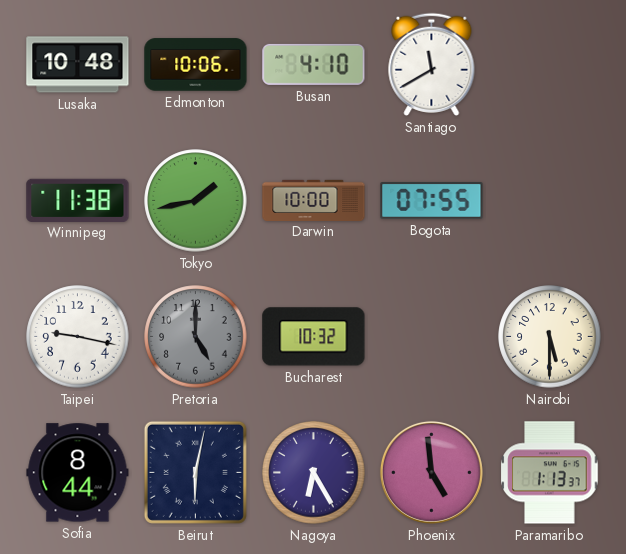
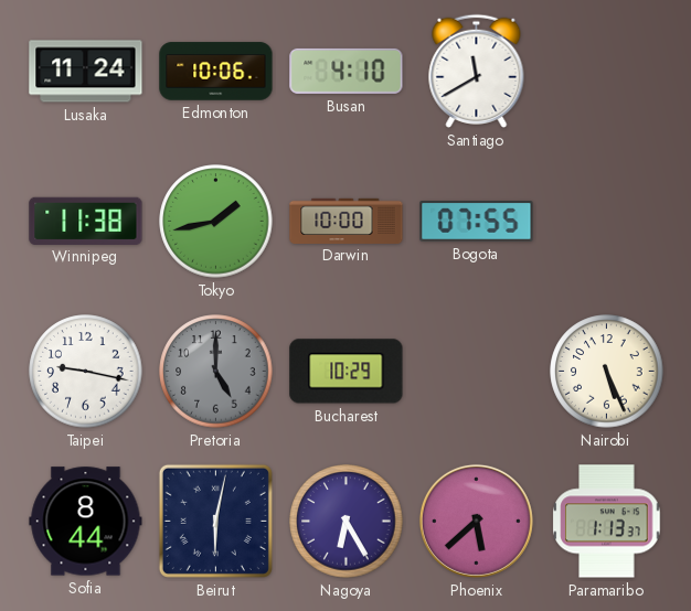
Lusaka: 10:48 -> 11:24
Bucharest: 10:32 -> 10:29
Nairobi: 5:30 -> 5:26
Phoenix: 4:59 -> 5:38
